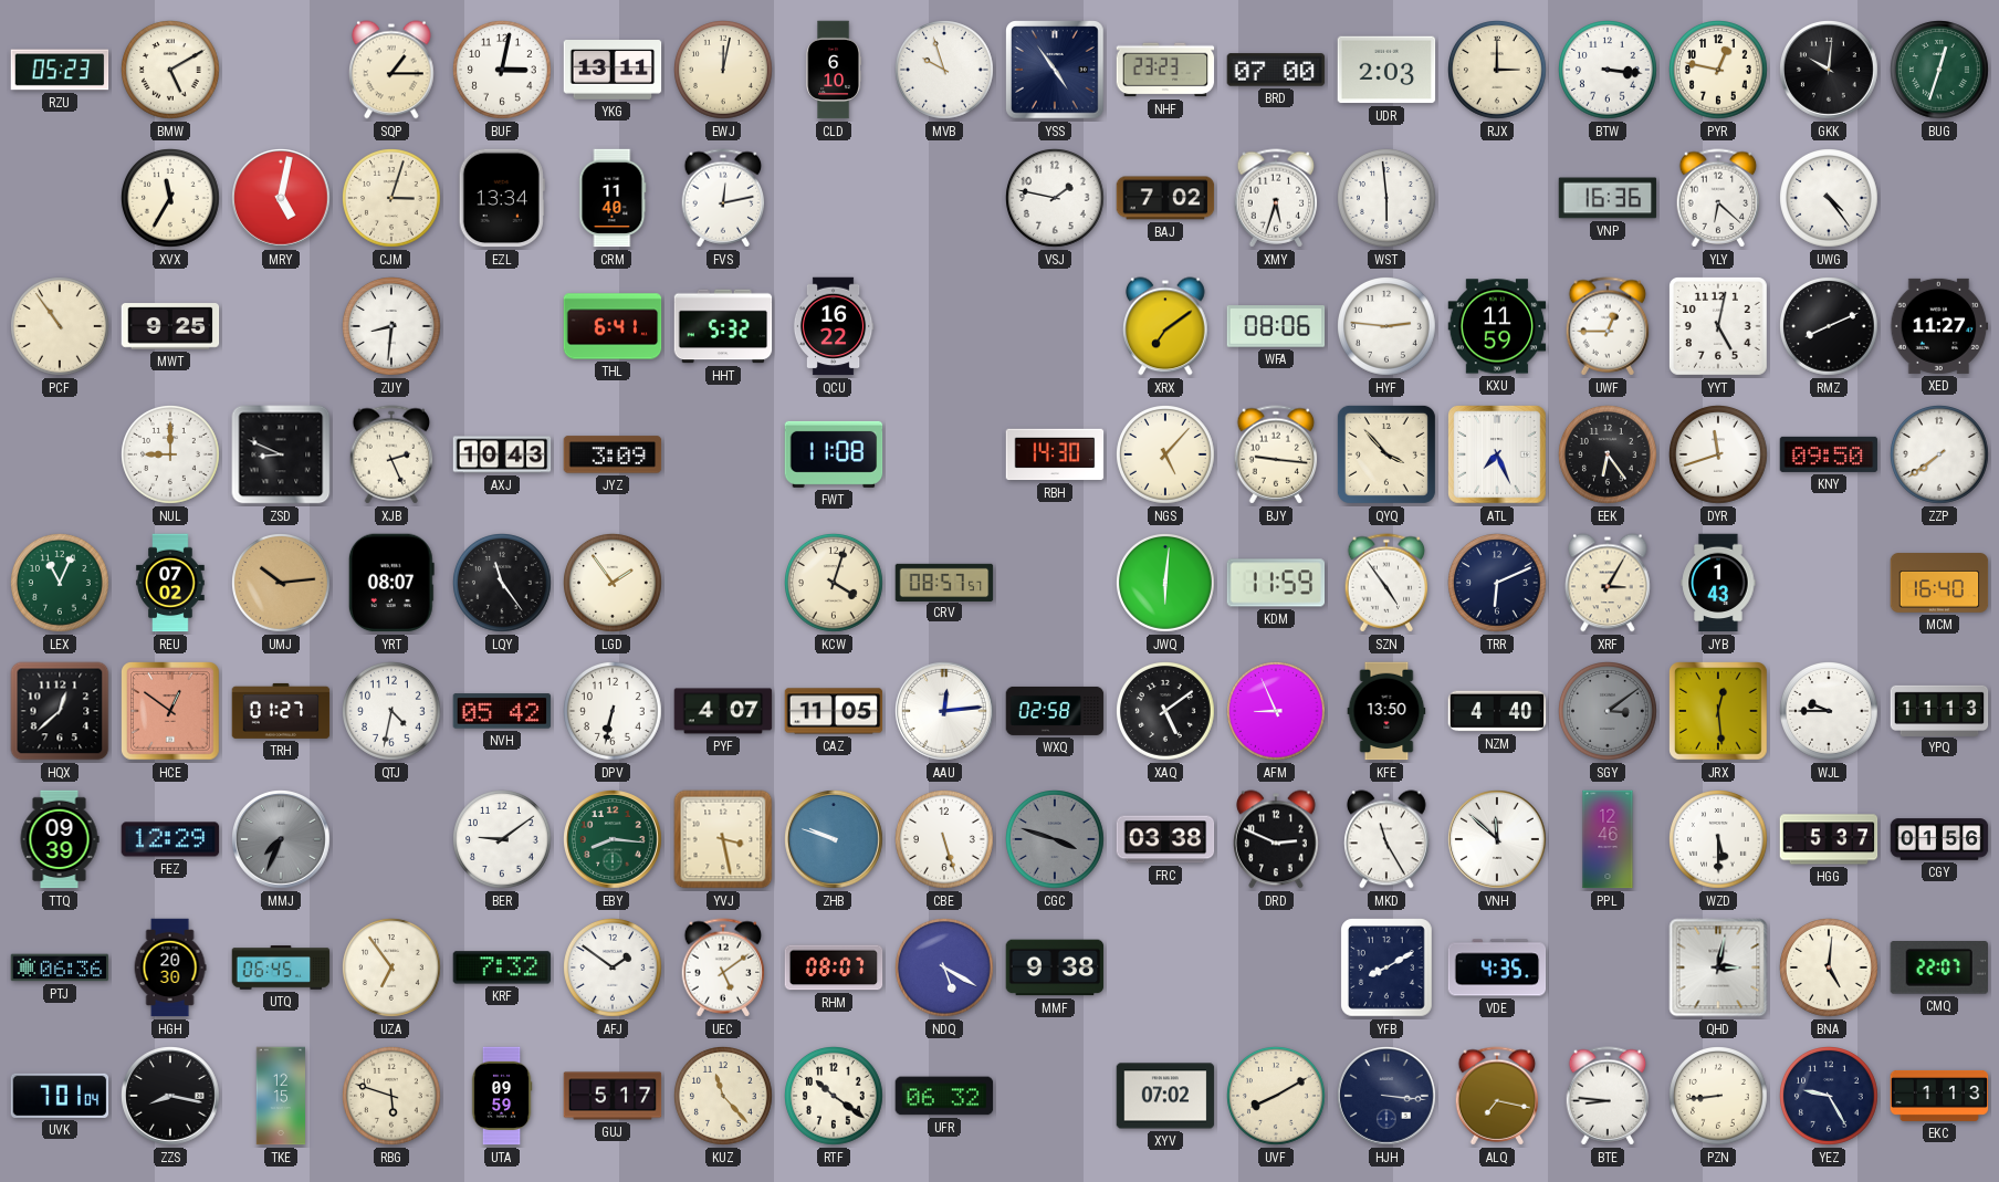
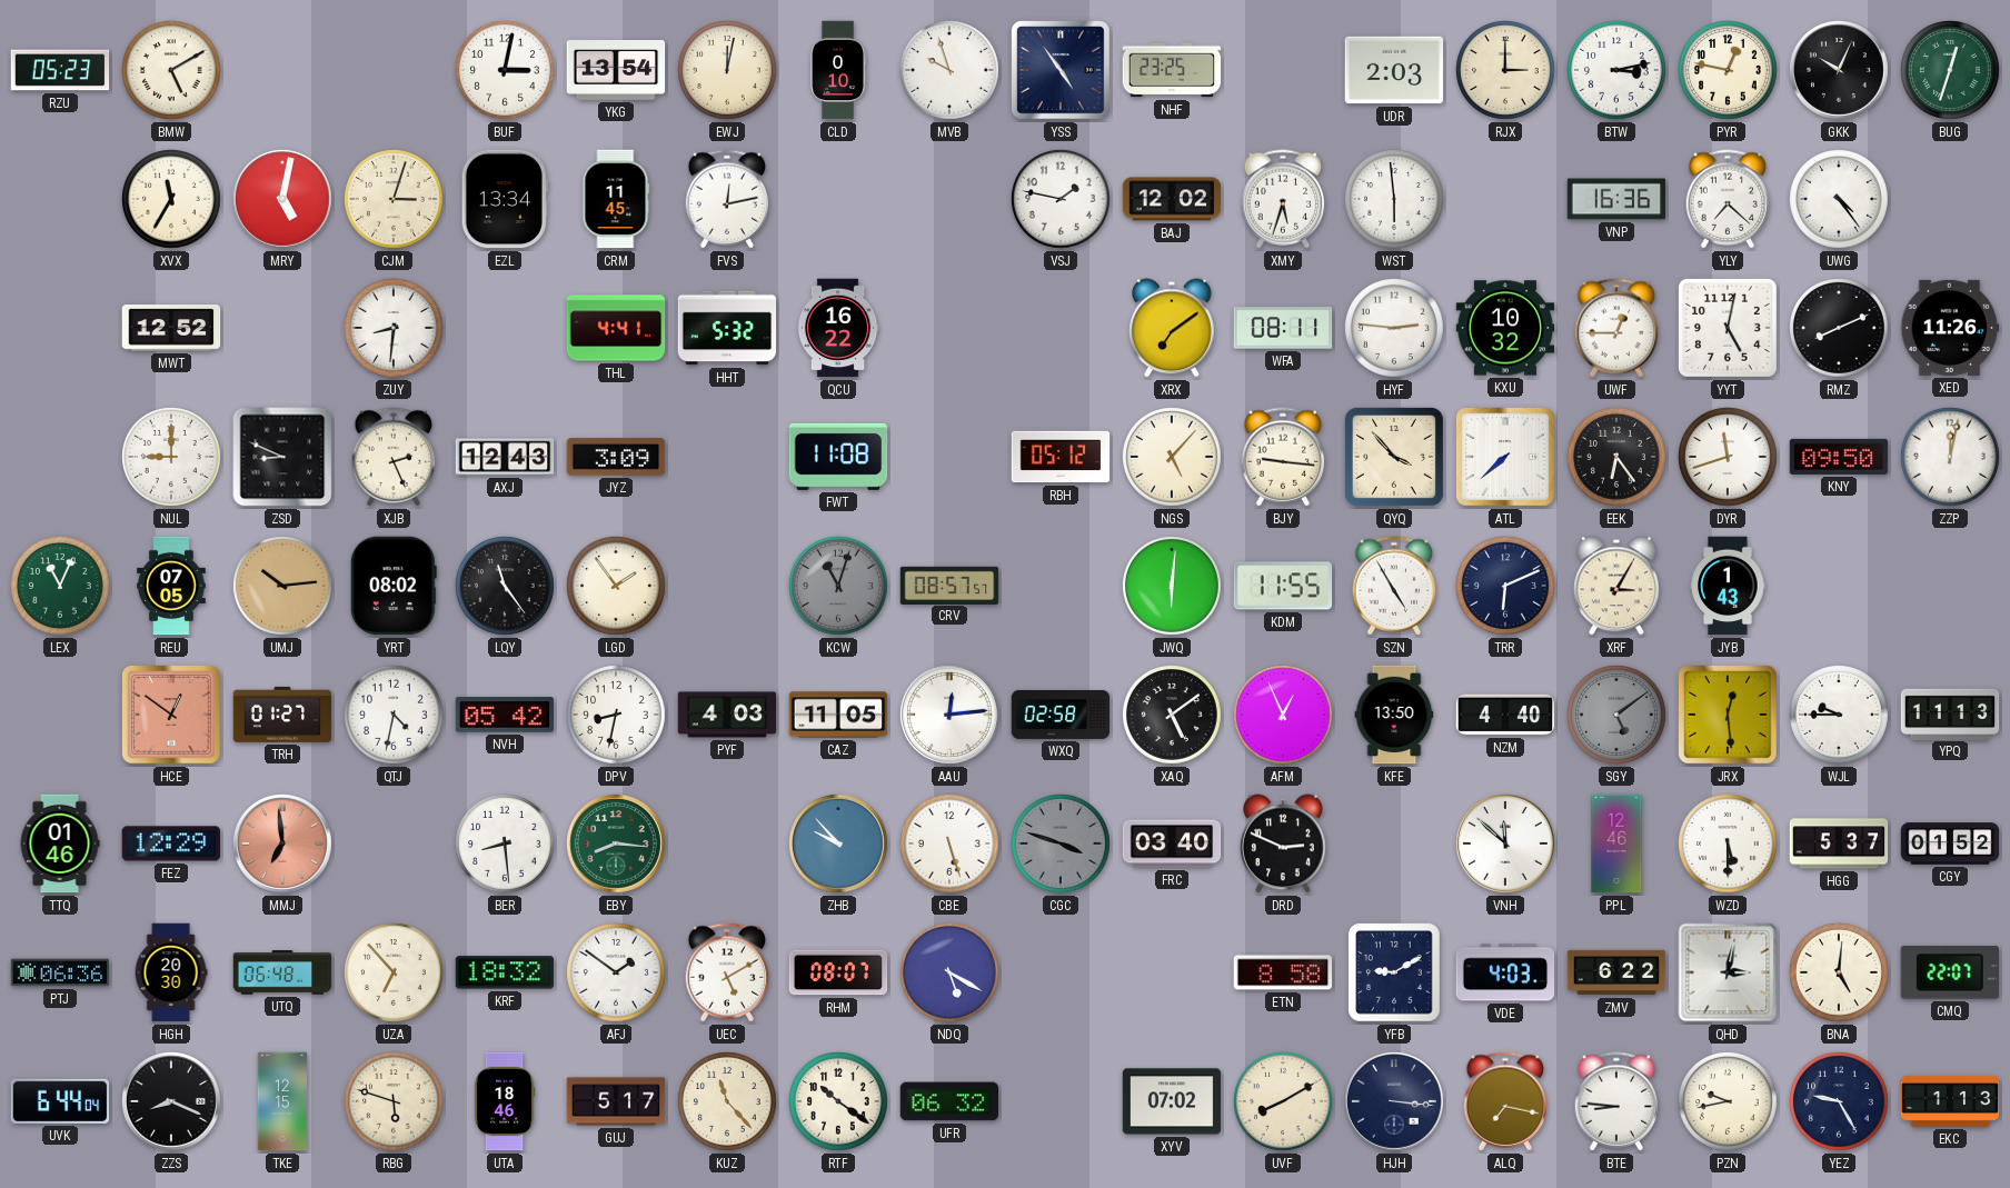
SQP: 1:15 -> none
YKG: 13:11 -> 13:54
CLD: 6:10 -> 0:10
NHF: 23:23 -> 23:25
BRD: 07:00 -> none
BTW: 3:16 -> 3:13
GKK: 10:01 -> 10:04
CRM: 11:40 -> 11:45
BAJ: 7:02 -> 12:02
YLY: 6:22 -> 7:22
PCF: 10:54 -> none
MWT: 9:25 -> 12:52
THL: 6:41 -> 4:41
WFA: 08:06 -> 08:11
KXU: 11:59 -> 10:32
XED: 11:27 -> 11:26
AXJ: 10:43 -> 12:43
RBH: 14:30 -> 05:12
ATL: 7:26 -> 7:38
ZZP: 7:39 -> 12:02
REU: 07:02 -> 07:05
YRT: 08:07 -> 08:02
KCW: 4:03 -> 11:03
KCW dial: cream -> grey
KDM: 11:59 -> 11:55
SZN: 4:54 -> 4:55
MCM: 16:40 -> none
HQX: 12:38 -> none
DPV: 6:32 -> 8:32
PYF: 4:07 -> 4:03
AFM: 8:56 -> 12:56
SGY: 3:09 -> 5:09
TTQ: 09:39 -> 01:46
MMJ: 7:34 -> 6:59
MMJ dial: grey -> salmon
BER: 9:09 -> 8:29
YVJ: 3:28 -> none
ZHB: 9:48 -> 9:53
FRC: 03:38 -> 03:40
MKD: 11:25 -> none
CGY: 01:56 -> 01:52
UTQ: 06:45 -> 06:48
UZA: 6:54 -> 6:53
KRF: 7:32 -> 18:32
UEC: 5:09 -> 5:10
MMF: 9:38 -> none
ETN: none -> 8:58
YFB: 8:10 -> 9:10
VDE: 4:35 -> 4:03
ZMV: none -> 6:22
UVK: 7:01 -> 6:44
ZZS: 8:17 -> 8:19
UTA: 09:59 -> 18:46
PZN: 8:44 -> 9:43
